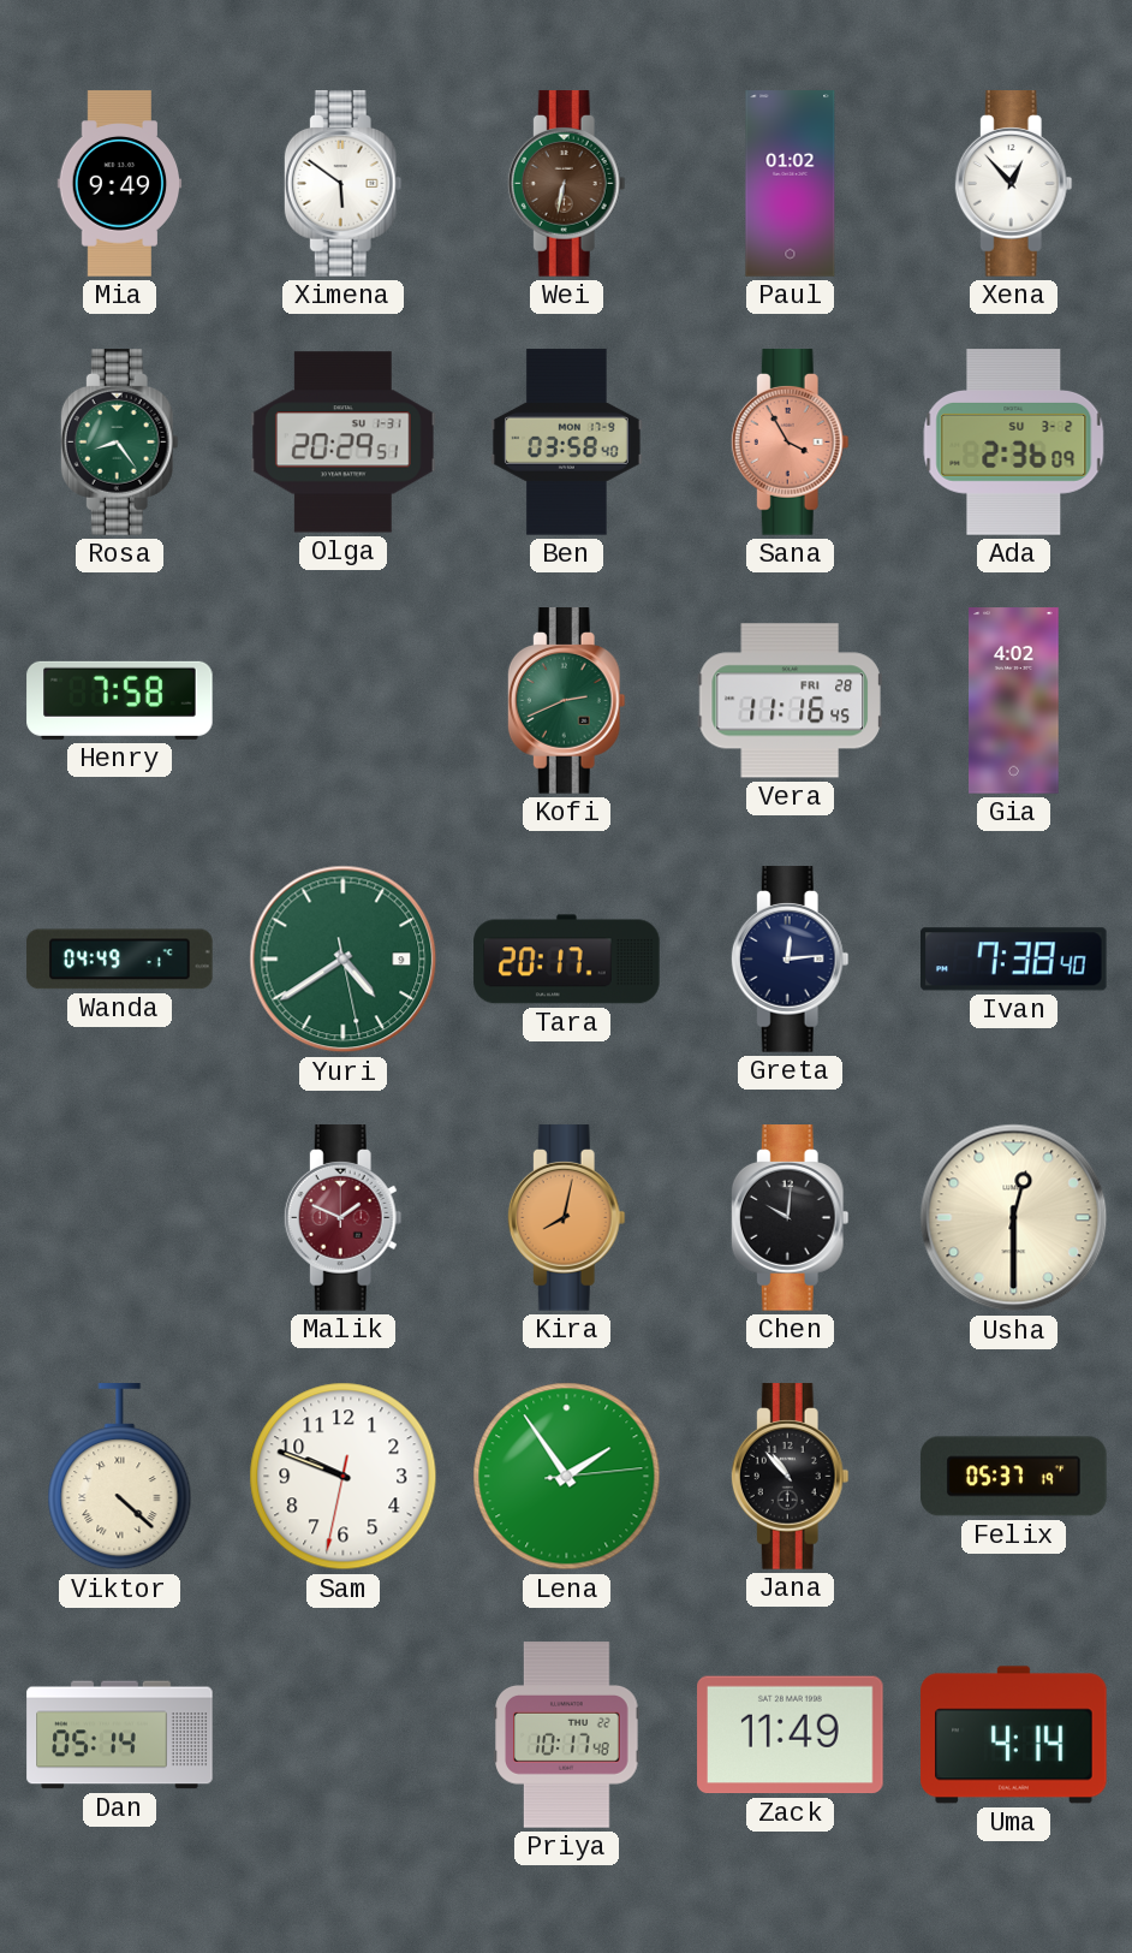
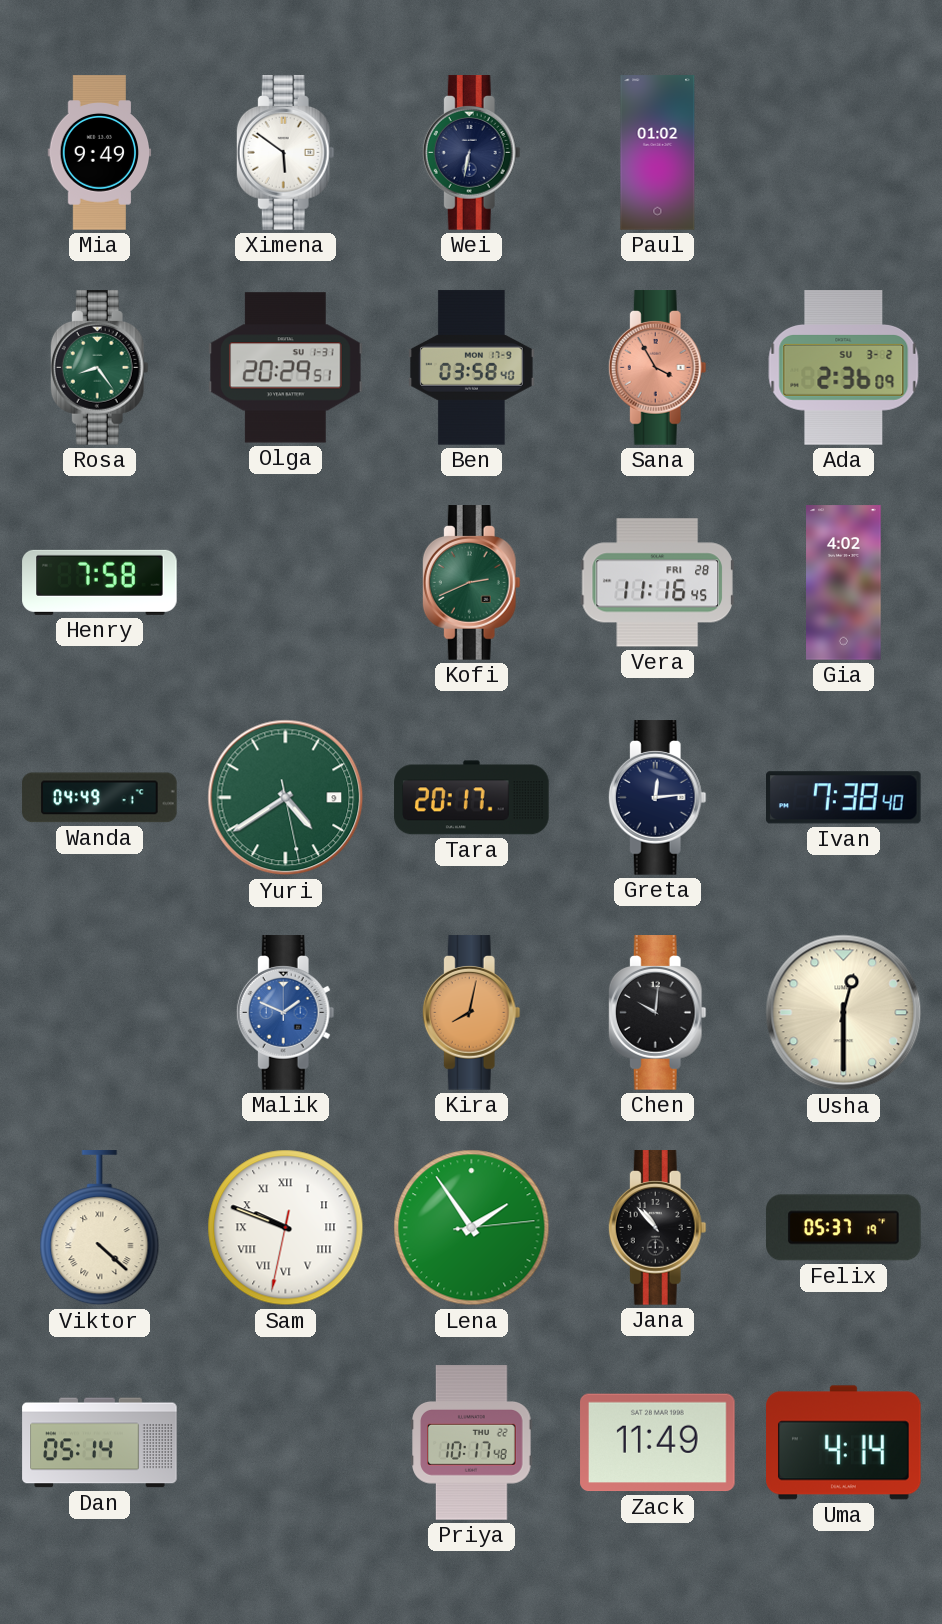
Wei dial: brown -> navy
Xena: 12:53 -> none
Malik dial: burgundy -> blue
Sam numerals: Arabic -> Roman
